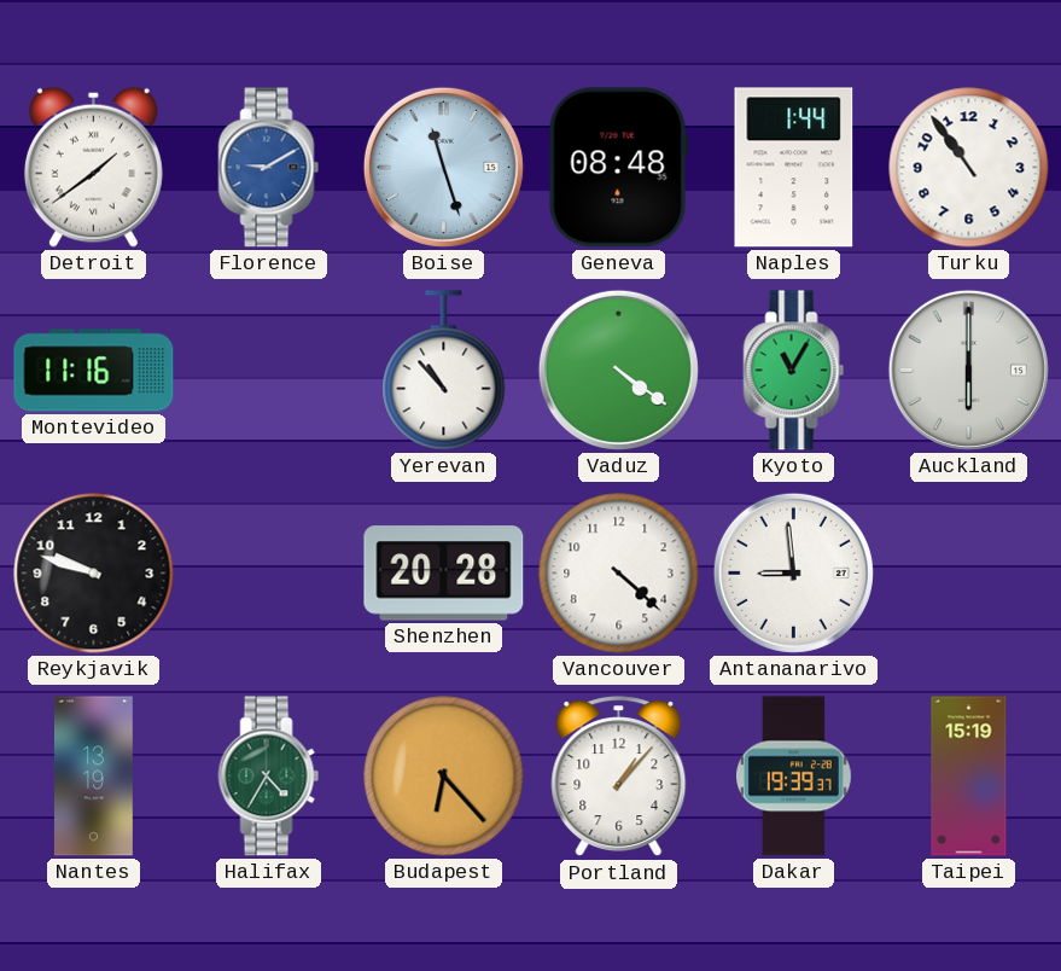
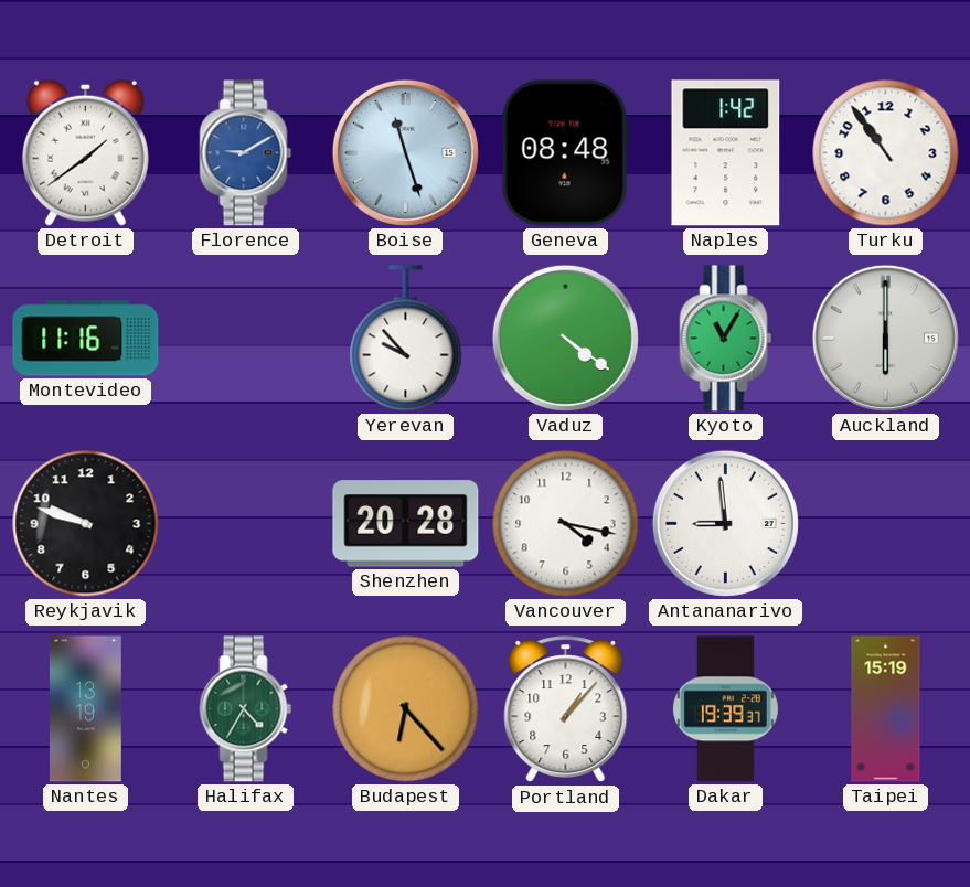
Naples: 1:44 -> 1:42
Yerevan: 10:53 -> 9:53
Vancouver: 4:22 -> 4:17
